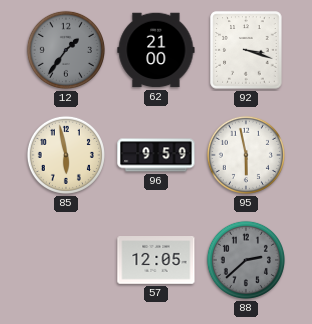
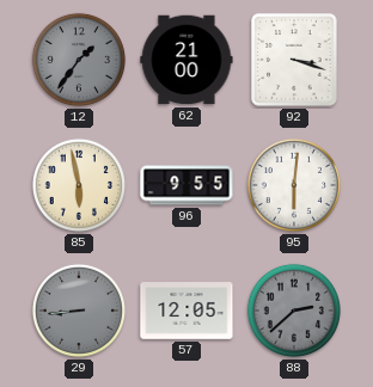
96: 9:59 -> 9:55
95: 5:58 -> 6:01
29: none -> 8:44
